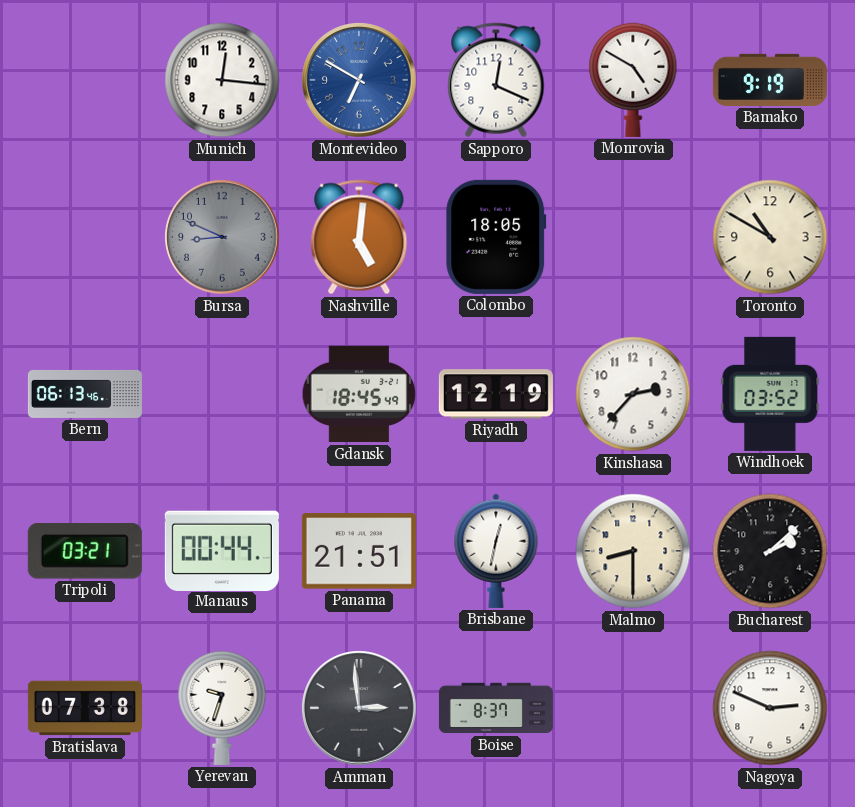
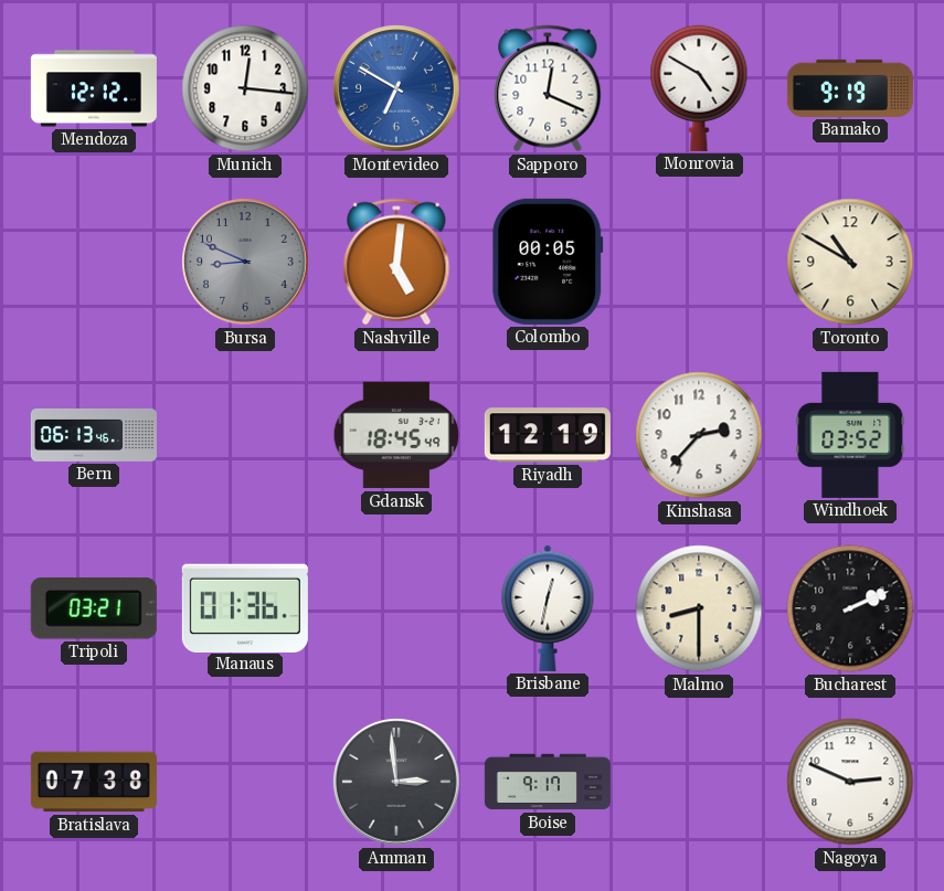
Mendoza: none -> 12:12
Colombo: 18:05 -> 00:05
Manaus: 00:44 -> 01:36
Panama: 21:51 -> none
Bucharest: 2:08 -> 2:11
Yerevan: 9:33 -> none
Boise: 8:37 -> 9:17
